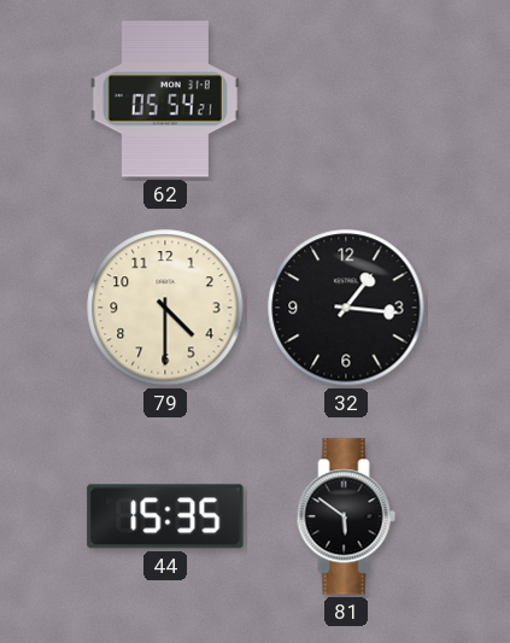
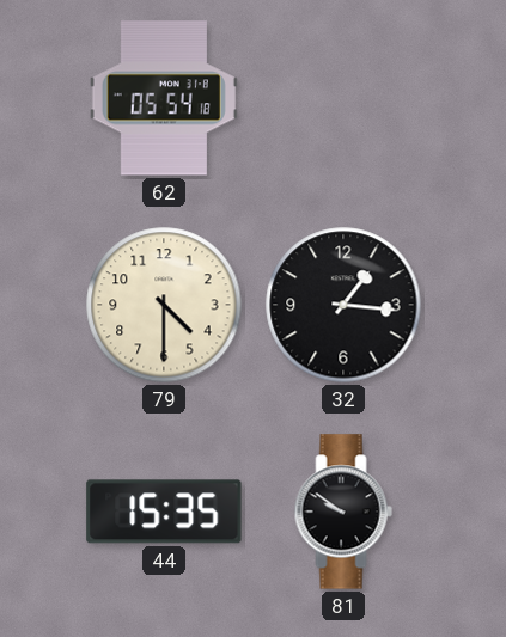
62: 05:54:21 -> 05:54:18
81: 5:51 -> 9:51
